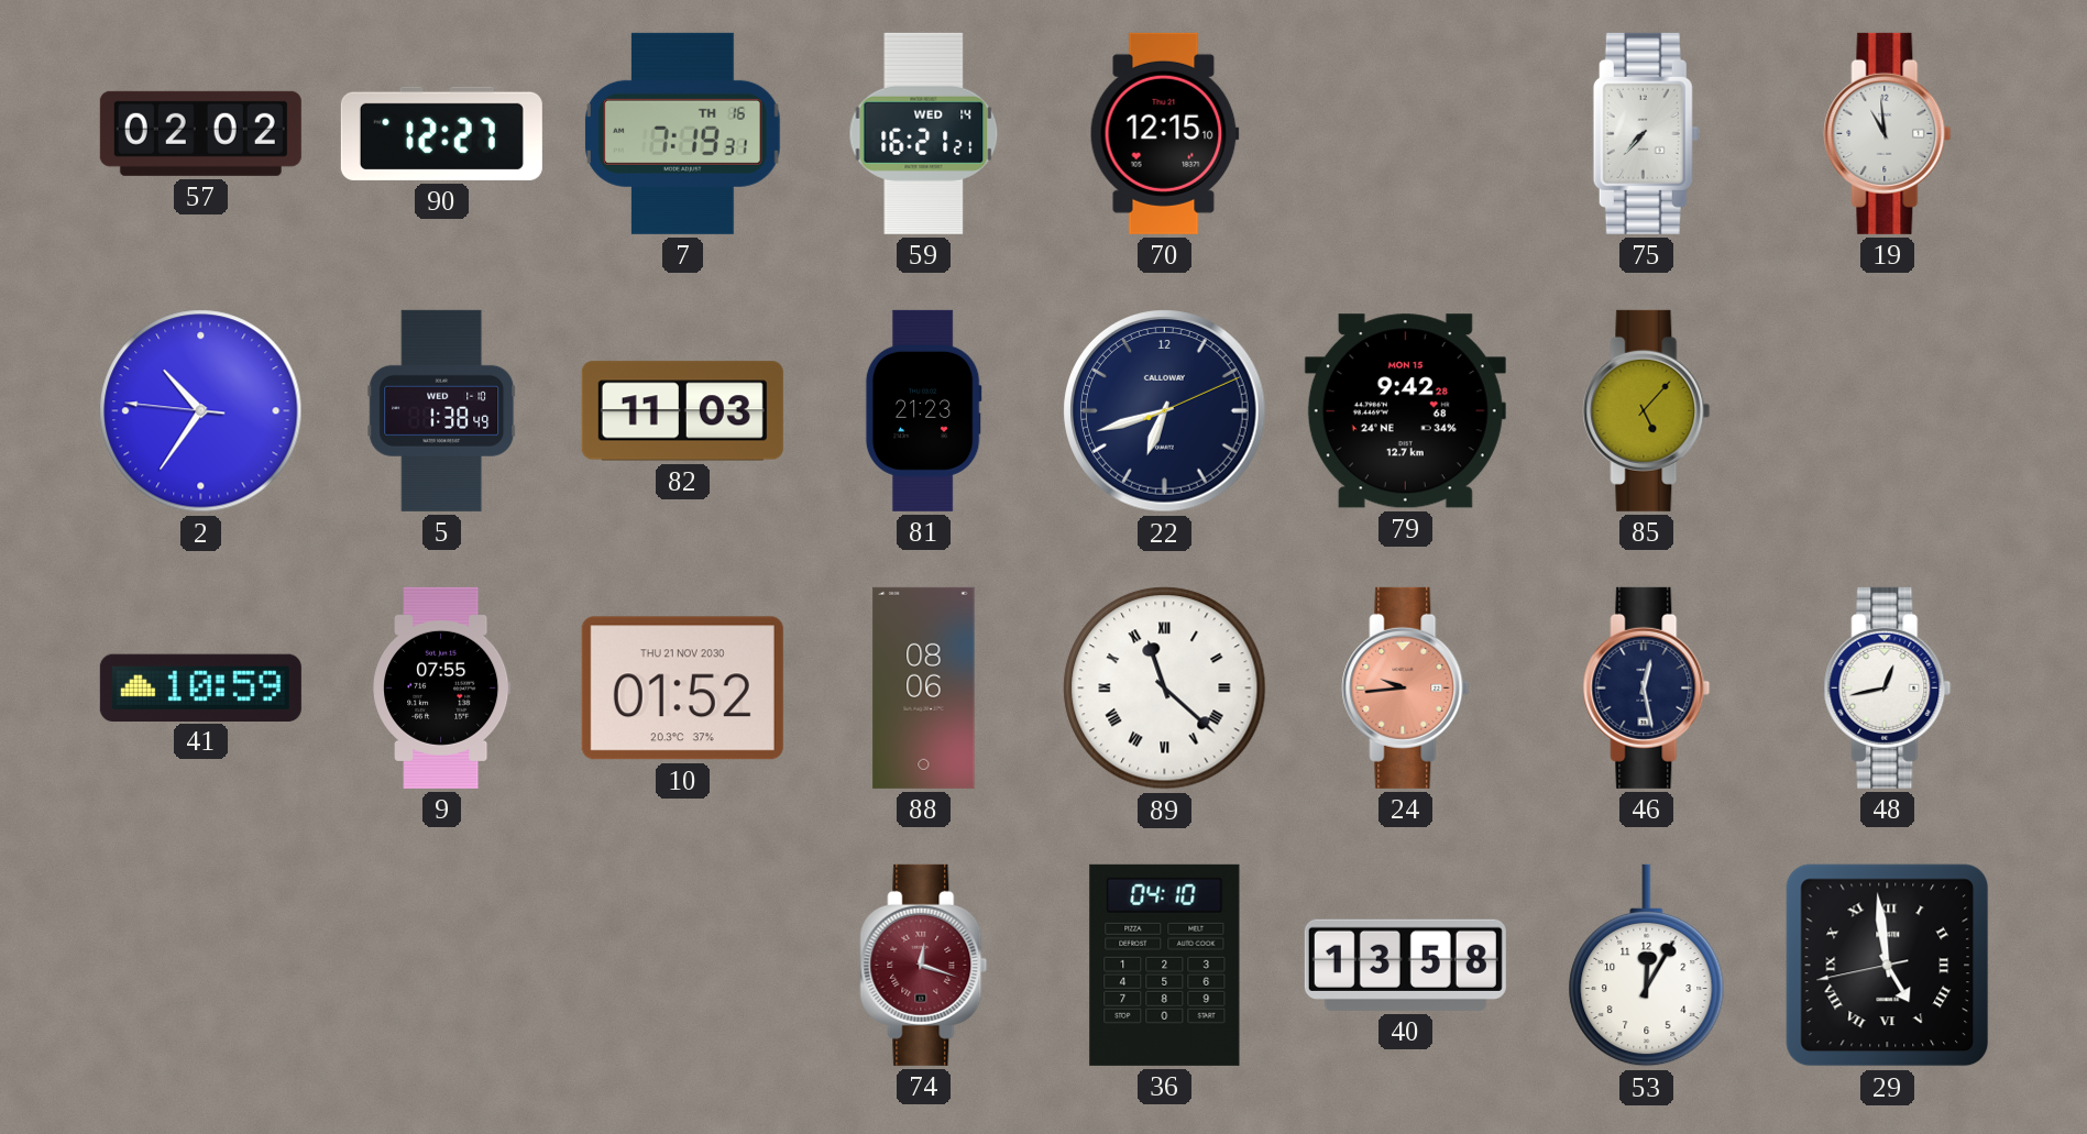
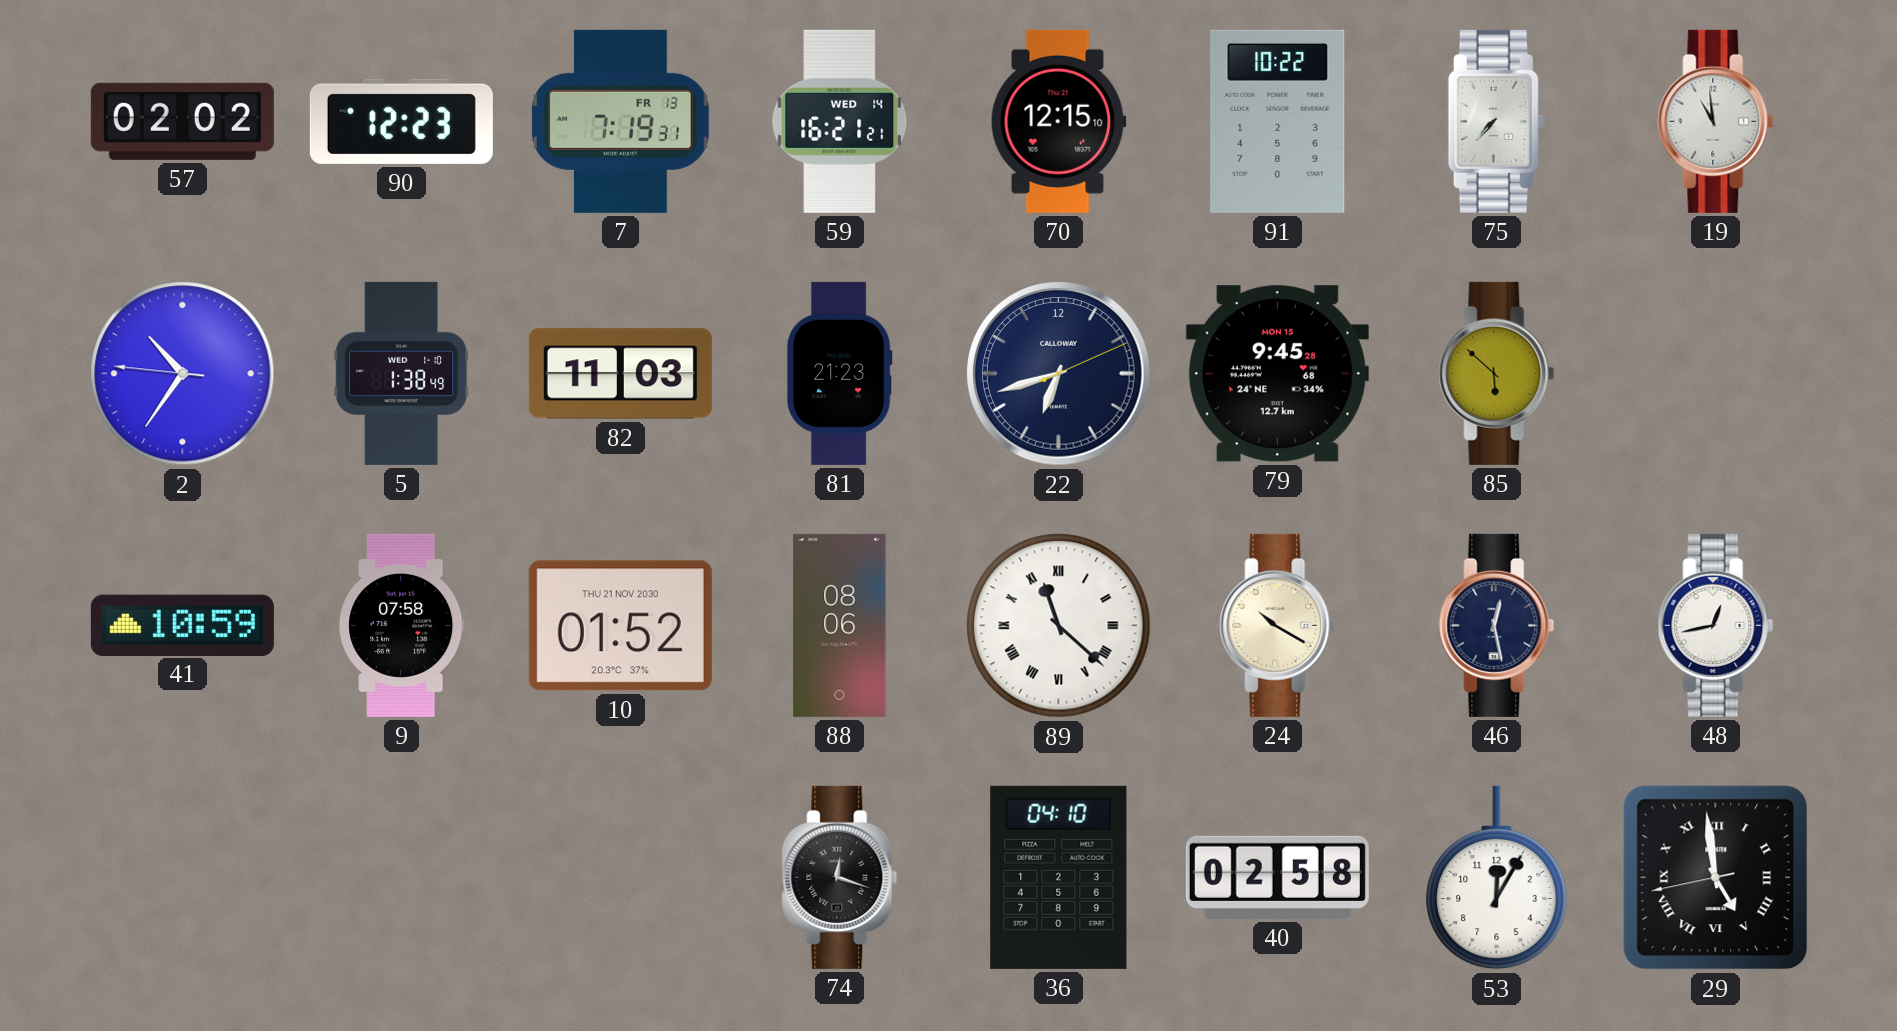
90: 12:27 -> 12:23
7 date: TH 16 -> FR 13
91: none -> 10:22
79: 9:42 -> 9:45
85: 5:07 -> 5:52
9: 07:55 -> 07:58
24: 9:44 -> 10:20
24 dial: salmon -> cream
74 dial: burgundy -> black
40: 13:58 -> 02:58
